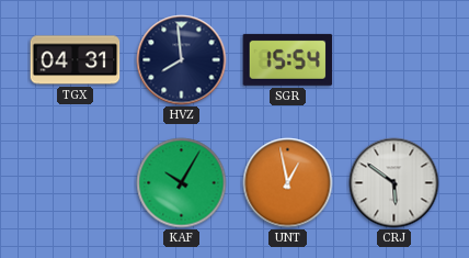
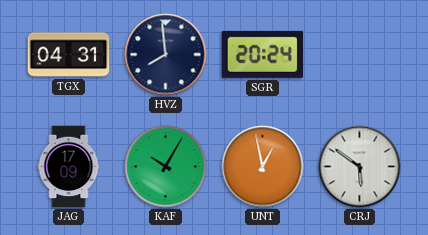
SGR: 15:54 -> 20:24
JAG: none -> 17:09
